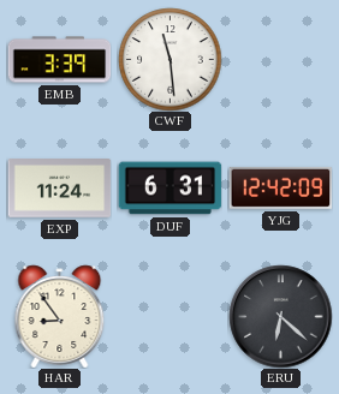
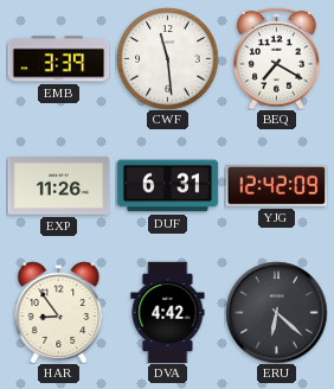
BEQ: none -> 7:20
EXP: 11:24 -> 11:26
DVA: none -> 4:42
